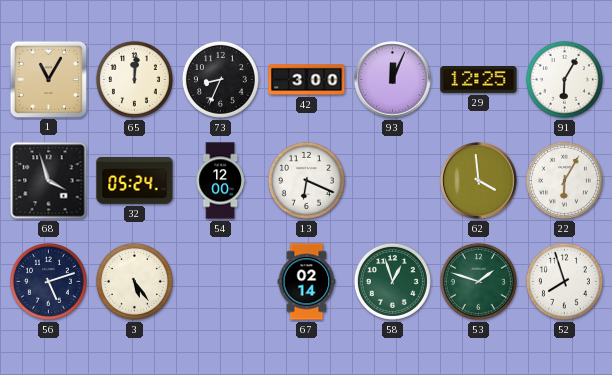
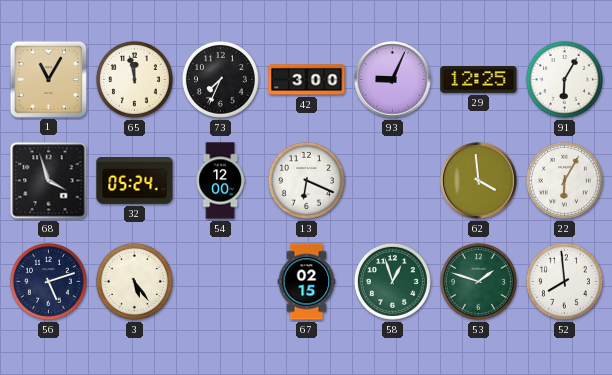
65: 12:01 -> 11:58
73: 8:34 -> 7:34
93: 12:04 -> 9:04
67: 02:14 -> 02:15
52: 7:57 -> 7:59
